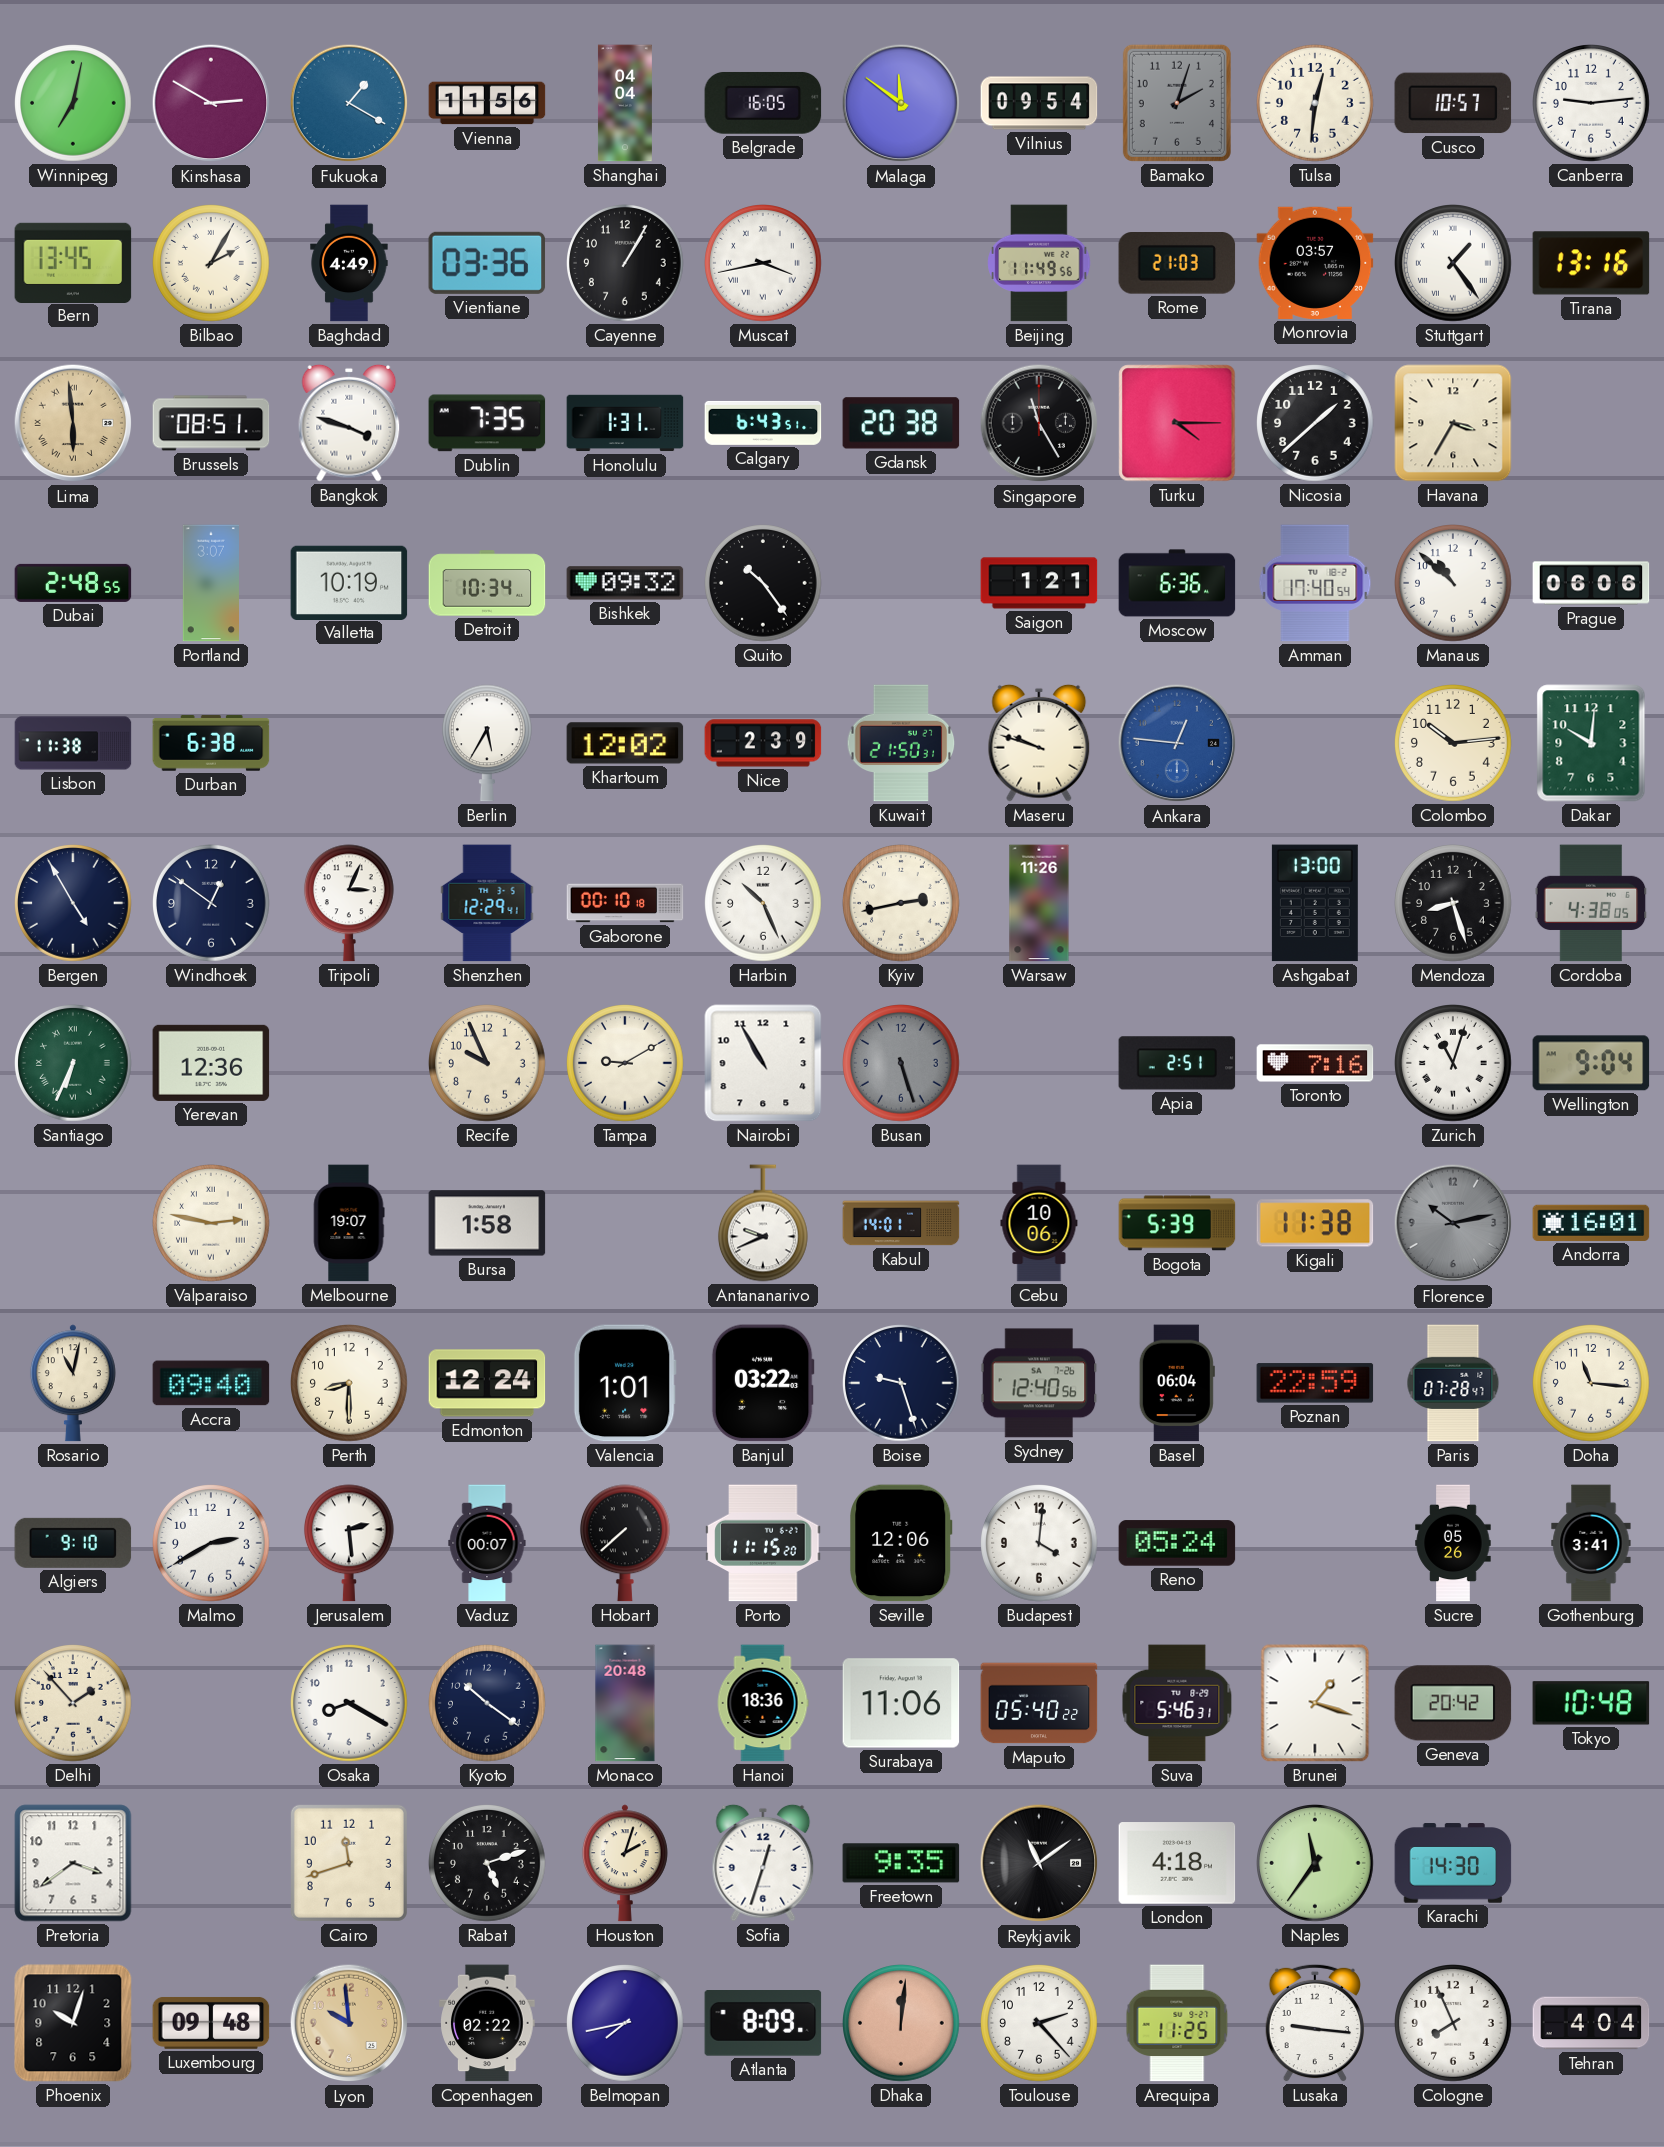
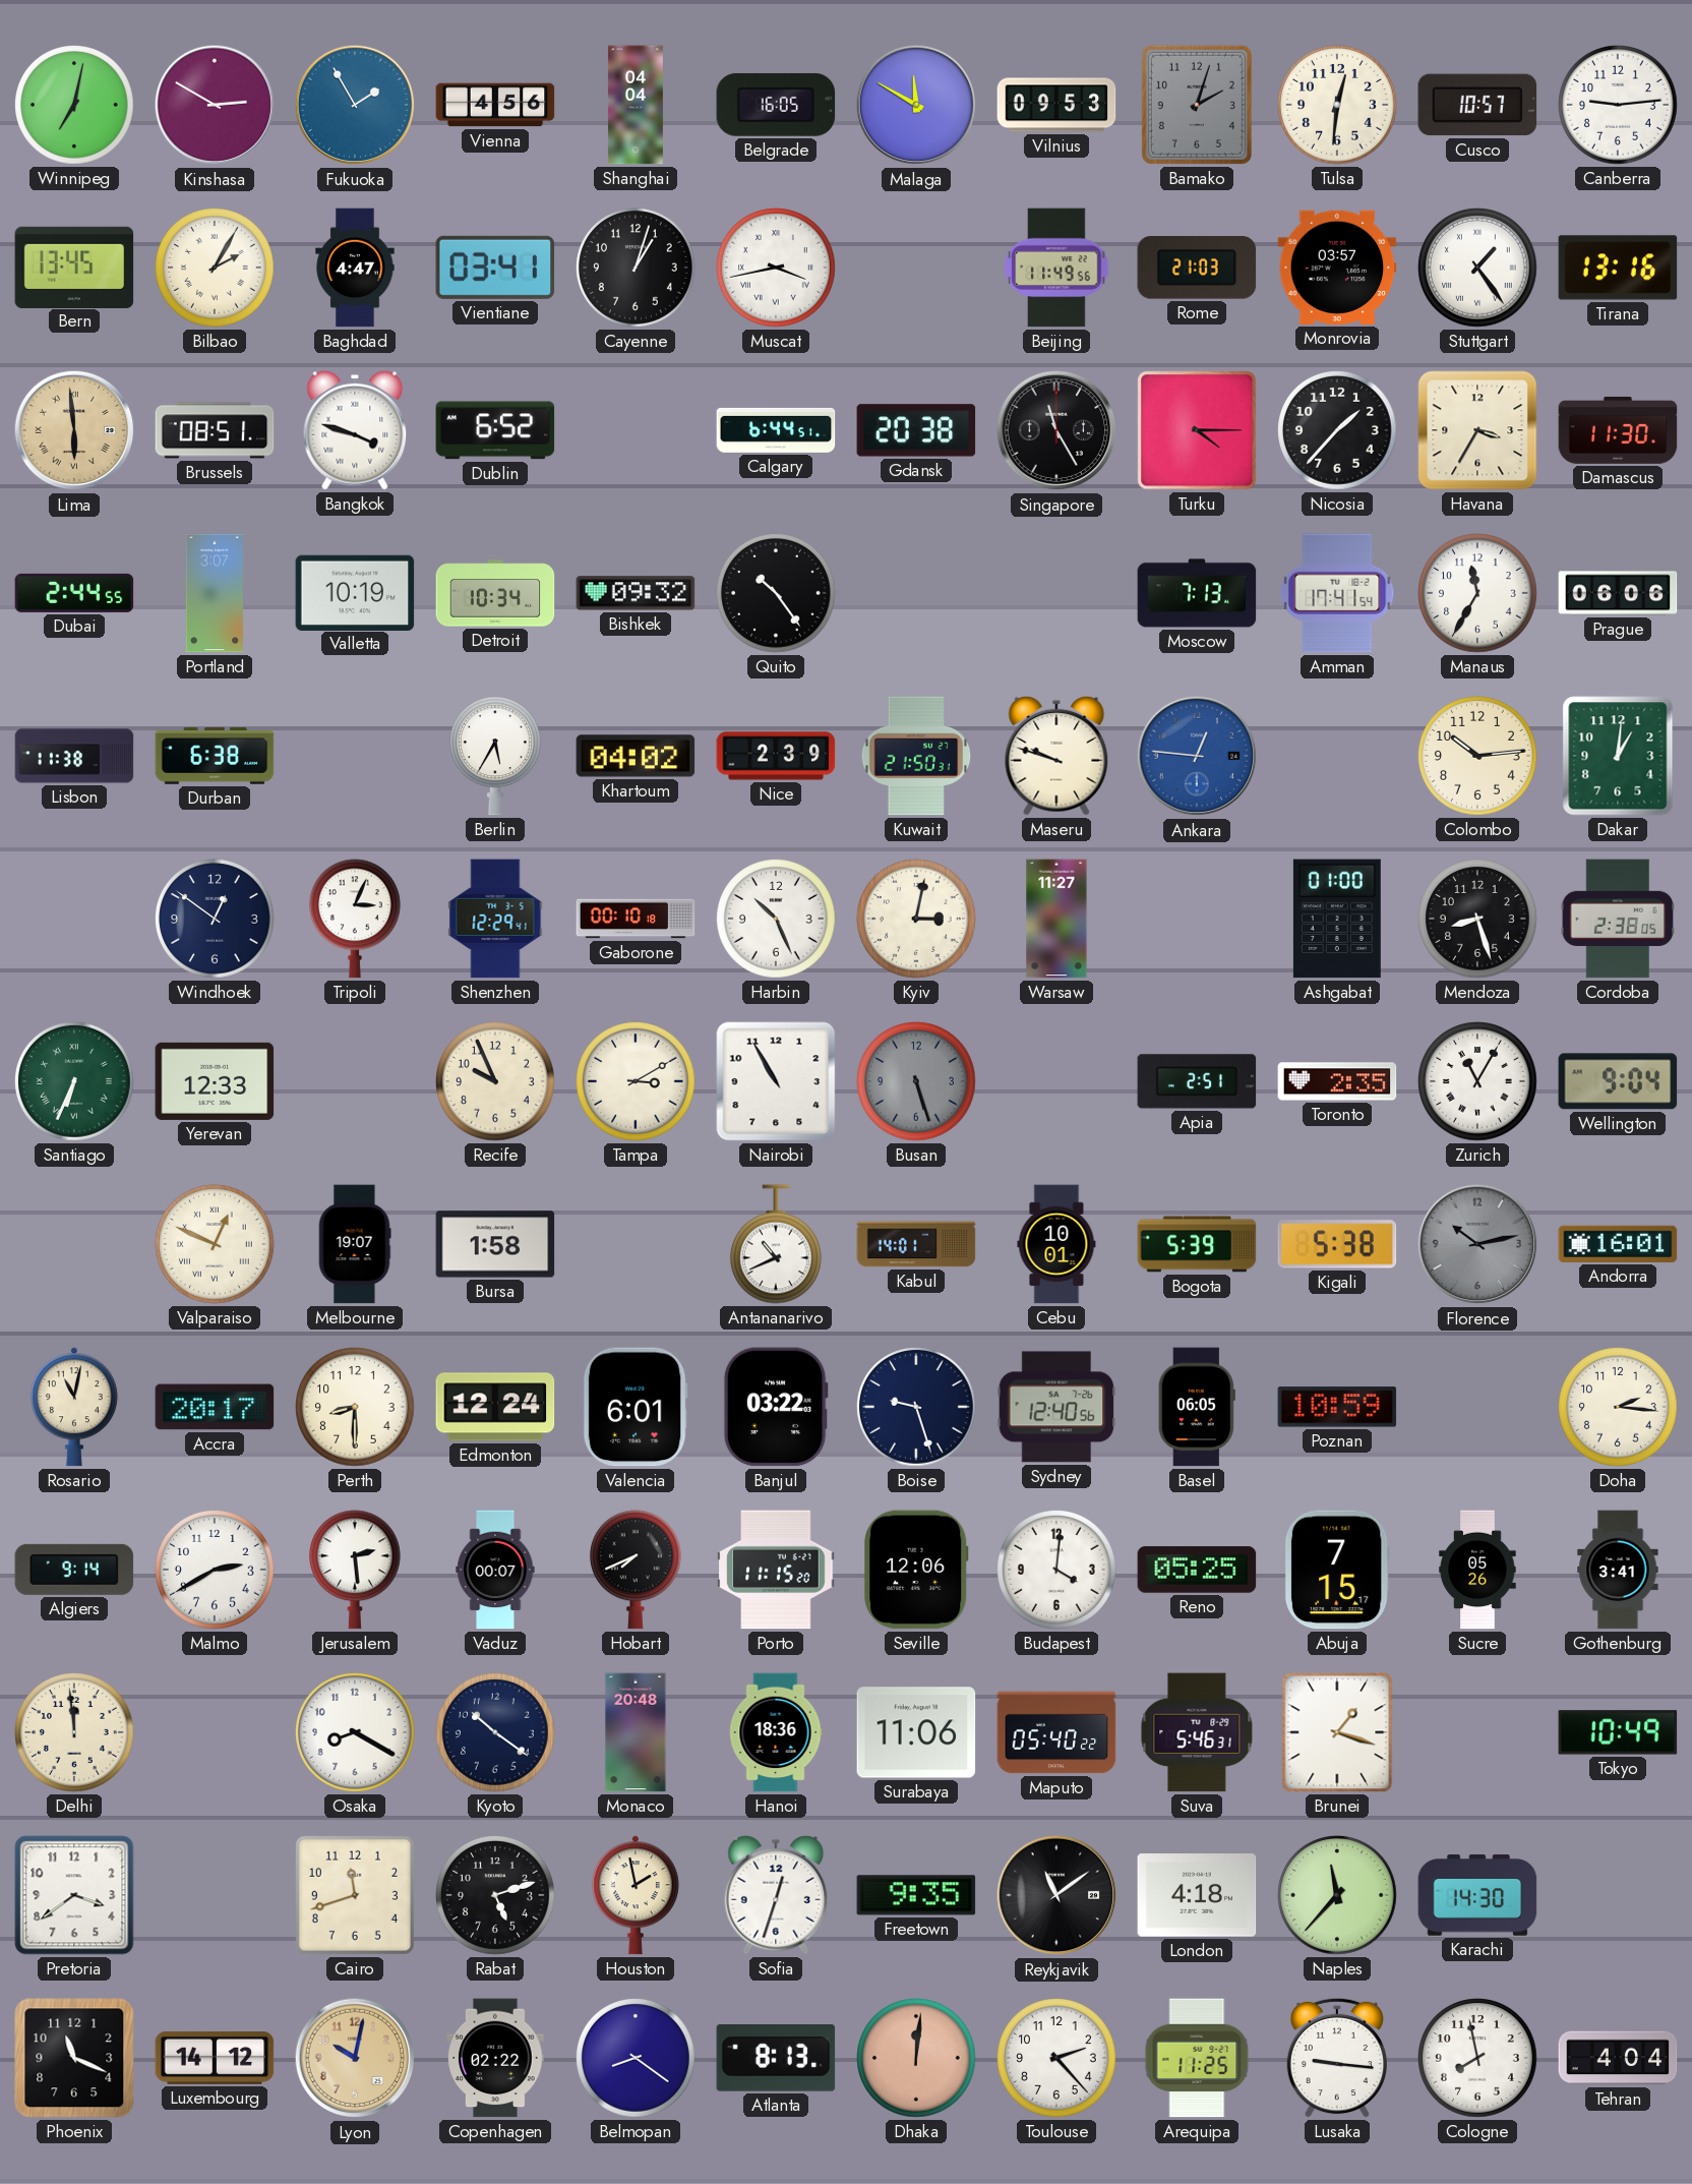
Fukuoka: 1:20 -> 1:55
Vienna: 11:56 -> 4:56
Malaga: 11:51 -> 11:50
Vilnius: 09:54 -> 09:53
Baghdad: 4:49 -> 4:47
Vientiane: 03:36 -> 03:41
Cayenne: 1:05 -> 1:03
Dublin: 7:35 -> 6:52
Honolulu: 1:31 -> none
Calgary: 6:43 -> 6:44
Nicosia: 1:38 -> 1:37
Damascus: none -> 11:30
Dubai: 2:48 -> 2:44
Saigon: 1:21 -> none
Moscow: 6:36 -> 7:13
Amman: 17:40 -> 17:41
Manaus: 10:52 -> 11:35
Khartoum: 12:02 -> 04:02
Dakar: 10:01 -> 1:01
Bergen: 4:55 -> none
Kyiv: 2:43 -> 3:02
Warsaw: 11:26 -> 11:27
Ashgabat: 13:00 -> 01:00
Cordoba: 4:38 -> 2:38
Yerevan: 12:36 -> 12:33
Tampa: 9:10 -> 3:10
Toronto: 7:16 -> 2:35
Zurich: 11:03 -> 11:05
Valparaiso: 2:47 -> 12:49
Antananarivo: 9:41 -> 10:41
Cebu: 10:06 -> 10:01
Kigali: 11:38 -> 5:38
Accra: 09:40 -> 20:17
Valencia: 1:01 -> 6:01
Basel: 06:04 -> 06:05
Poznan: 22:59 -> 10:59
Paris: 07:28 -> none
Doha: 11:16 -> 2:16
Algiers: 9:10 -> 9:14
Hobart: 7:38 -> 7:41
Reno: 05:24 -> 05:25
Abuja: none -> 7:15
Delhi: 1:53 -> 11:59
Geneva: 20:42 -> none
Tokyo: 10:48 -> 10:49
Houston: 2:03 -> 1:58
Naples: 11:36 -> 11:37
Phoenix: 10:03 -> 11:19
Luxembourg: 09:48 -> 14:12
Lyon: 9:59 -> 10:02
Belmopan: 7:43 -> 8:21
Atlanta: 8:09 -> 8:13
Cologne: 7:56 -> 7:58
